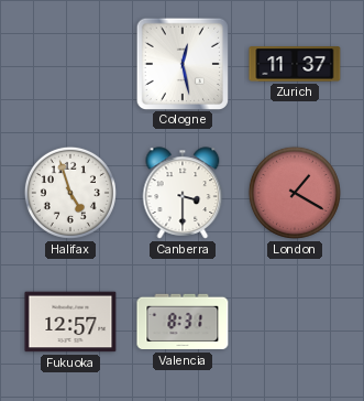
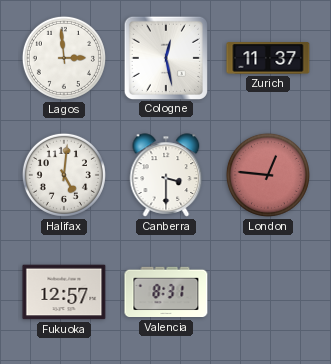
Lagos: none -> 2:59
Halifax: 4:57 -> 5:01
London: 1:20 -> 12:46
